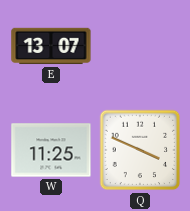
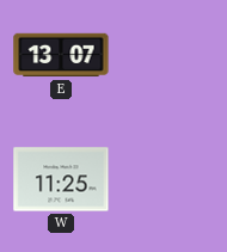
Q: 3:49 -> none
